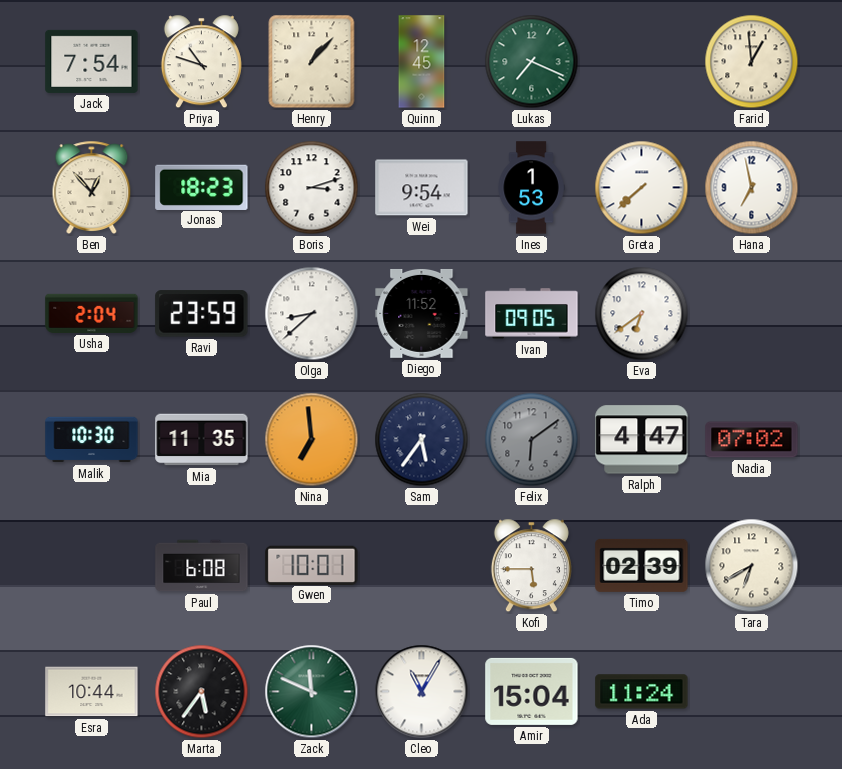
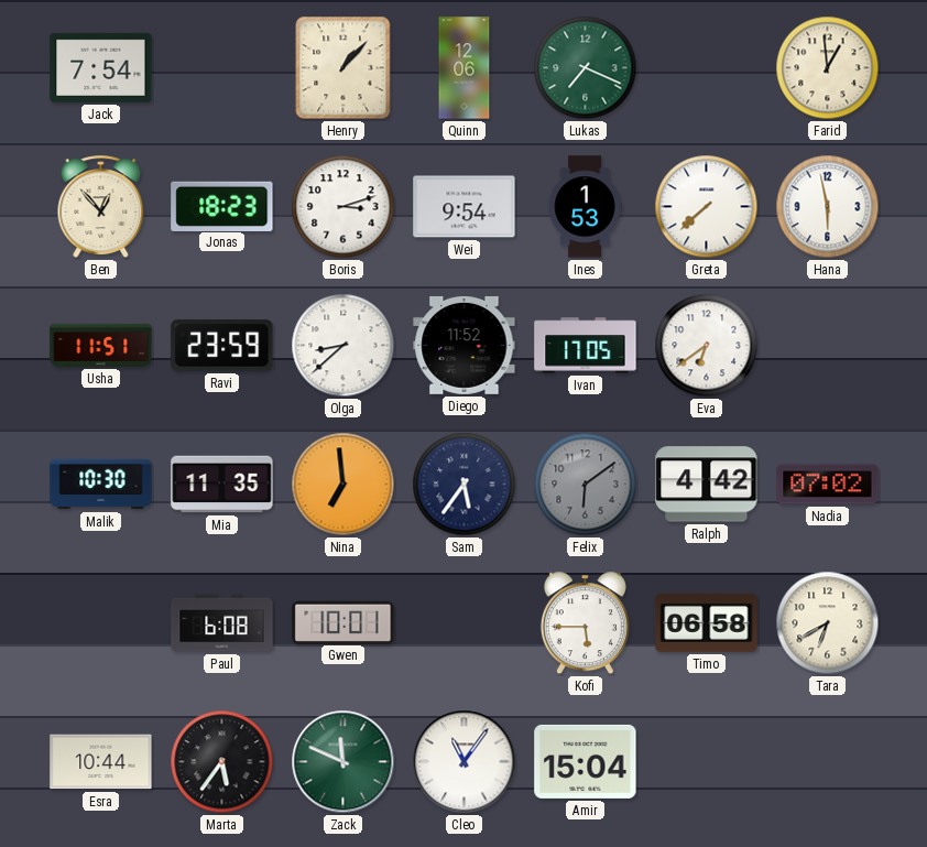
Priya: 10:48 -> none
Quinn: 12:45 -> 12:06
Hana: 6:58 -> 5:58
Usha: 2:04 -> 11:51
Ivan: 09:05 -> 17:05
Ralph: 4:47 -> 4:42
Timo: 02:39 -> 06:58
Cleo: 11:05 -> 11:06
Ada: 11:24 -> none
